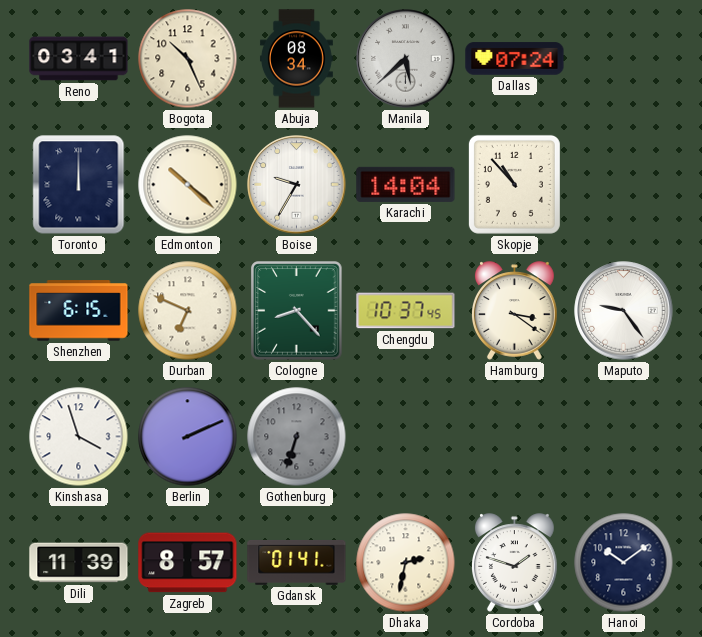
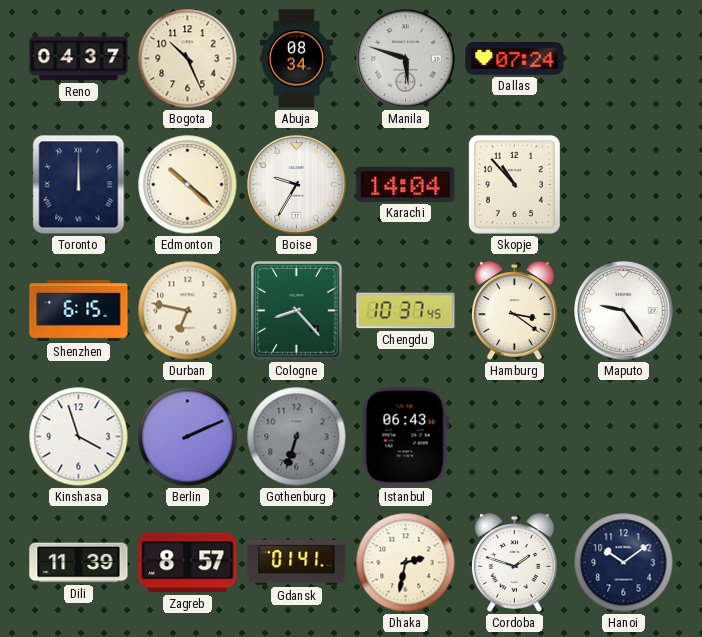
Reno: 03:41 -> 04:37
Manila: 5:38 -> 5:48
Durban: 6:49 -> 6:47
Istanbul: none -> 06:43
